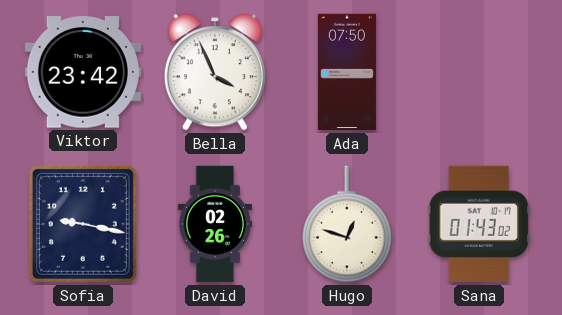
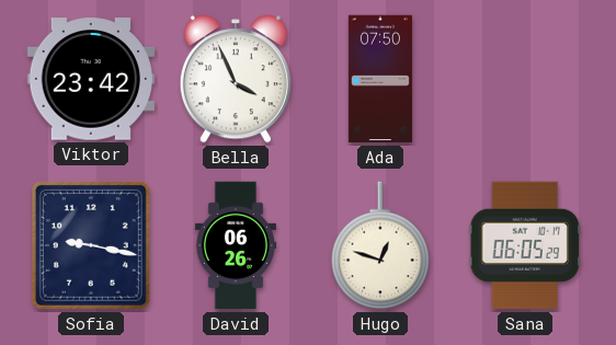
David: 02:26 -> 06:26
Sana: 01:43 -> 06:05
